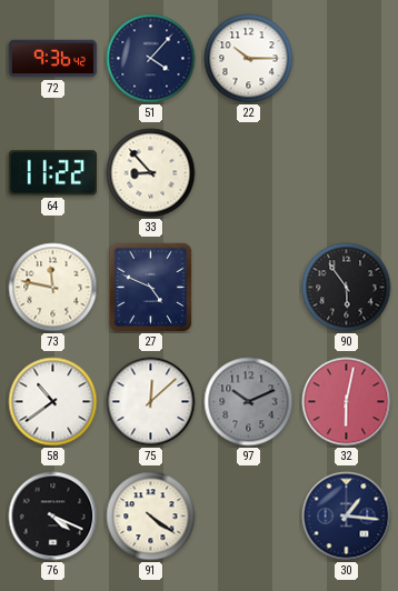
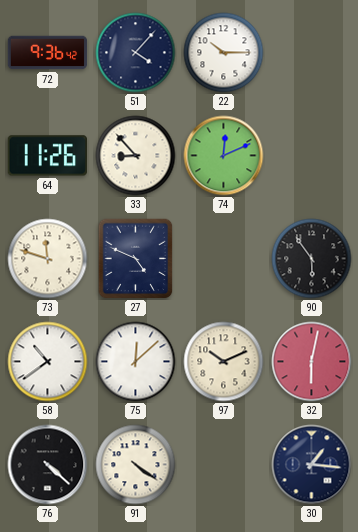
64: 11:22 -> 11:26
74: none -> 12:11
73: 11:47 -> 11:48
97 dial: grey -> cream
76: 4:19 -> 4:22
